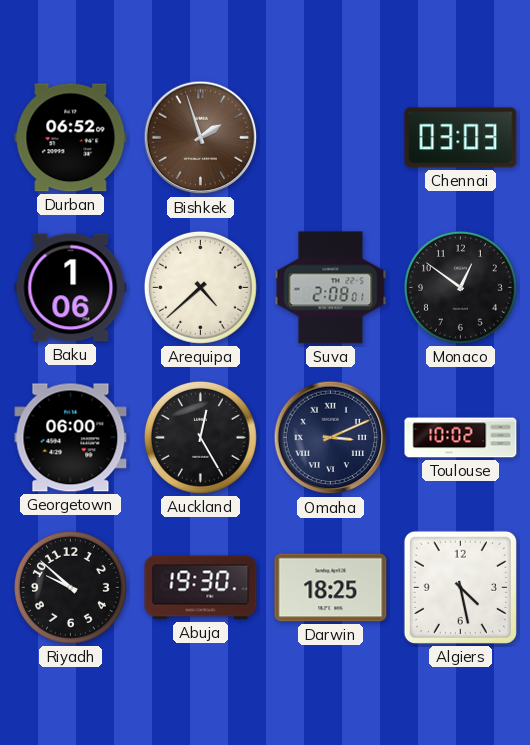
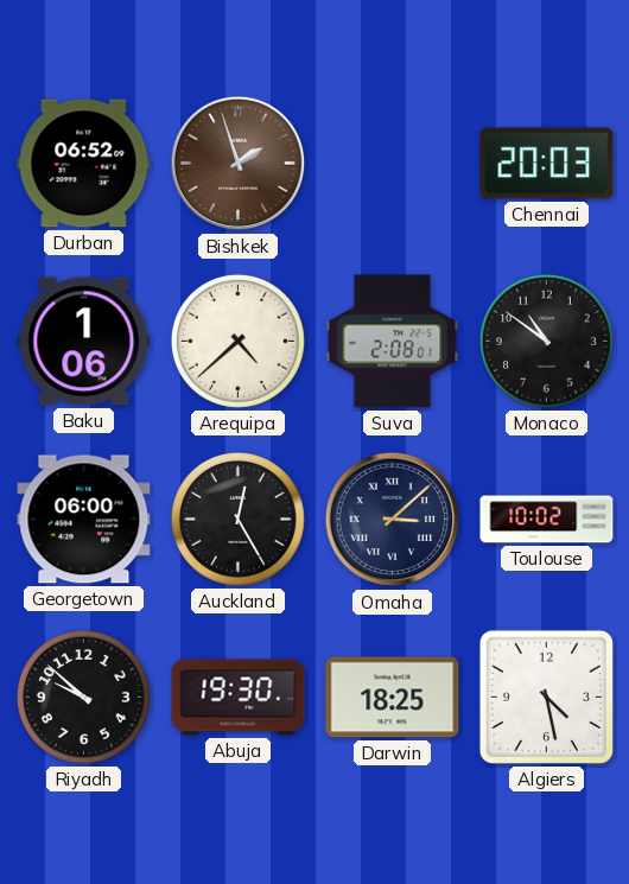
Chennai: 03:03 -> 20:03
Monaco: 12:51 -> 10:51
Omaha: 3:11 -> 3:08
